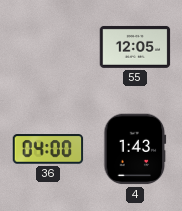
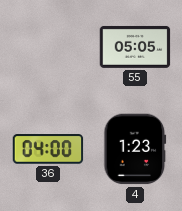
55: 12:05 -> 05:05
4: 1:43 -> 1:23
